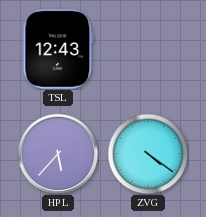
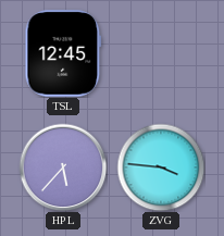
TSL: 12:43 -> 12:45
ZVG: 4:21 -> 3:46
